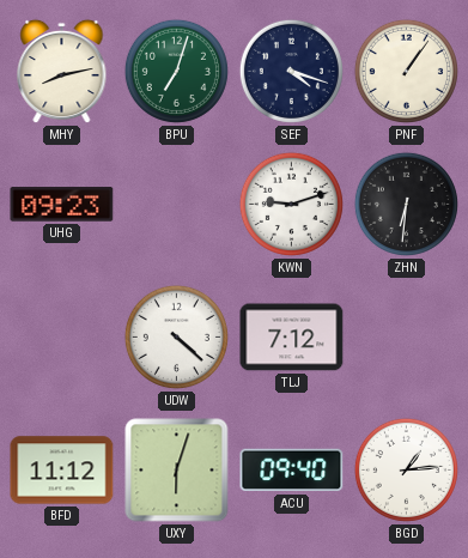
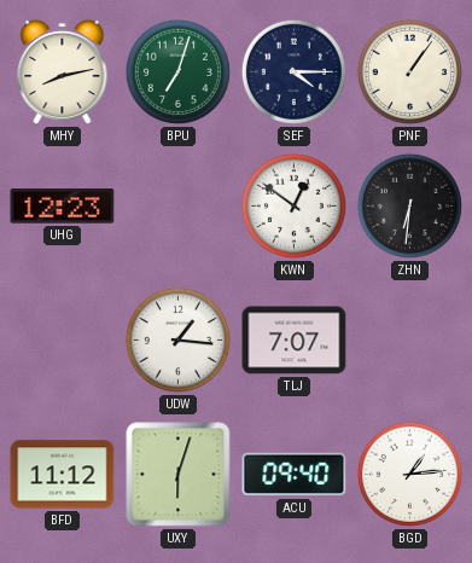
SEF: 4:18 -> 4:15
UHG: 09:23 -> 12:23
KWN: 9:12 -> 12:51
UDW: 4:22 -> 1:16
TLJ: 7:12 -> 7:07
